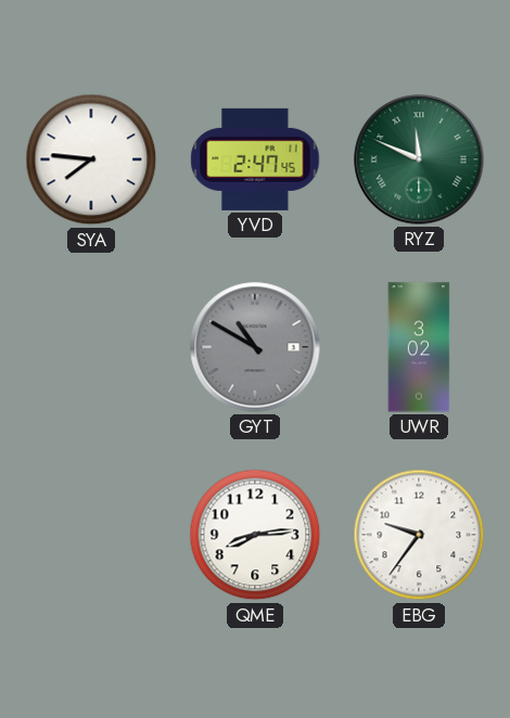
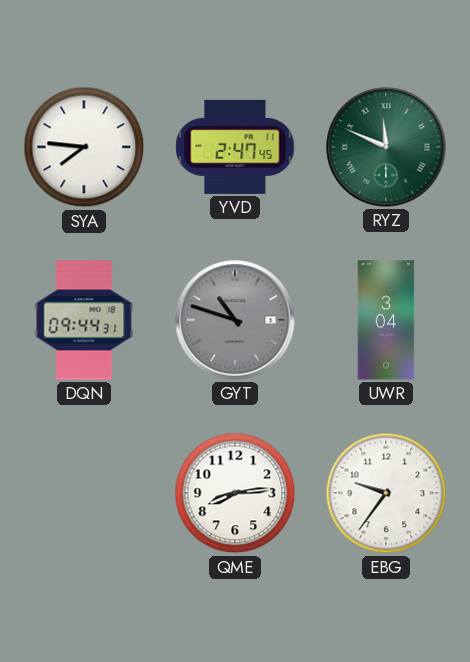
DQN: none -> 09:44
GYT: 10:50 -> 10:48
UWR: 3:02 -> 3:04
